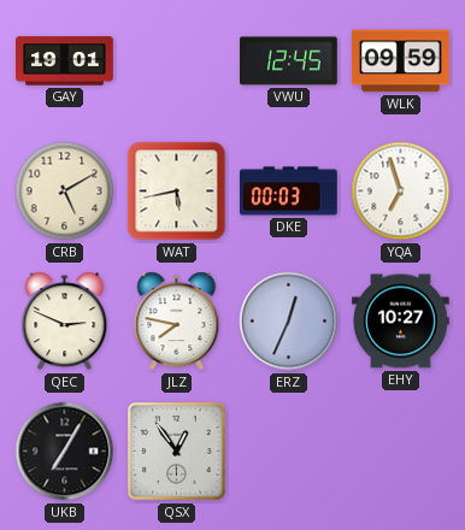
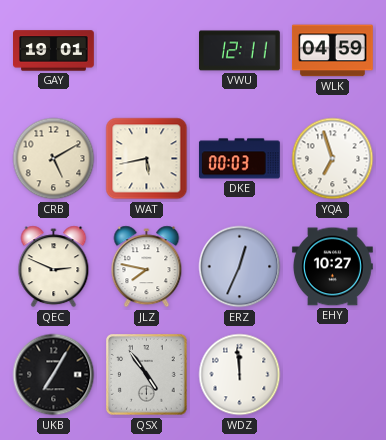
VWU: 12:45 -> 12:11
WLK: 09:59 -> 04:59
QSX: 12:54 -> 4:54
WDZ: none -> 11:59
